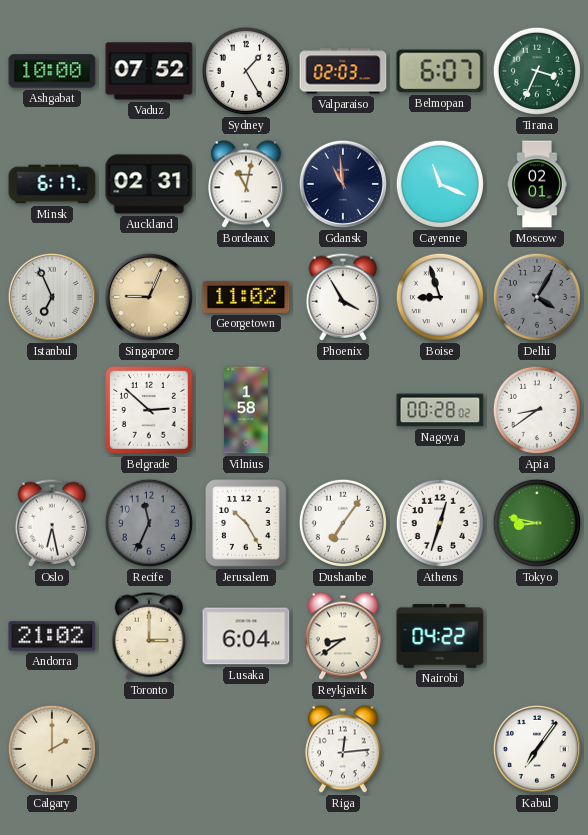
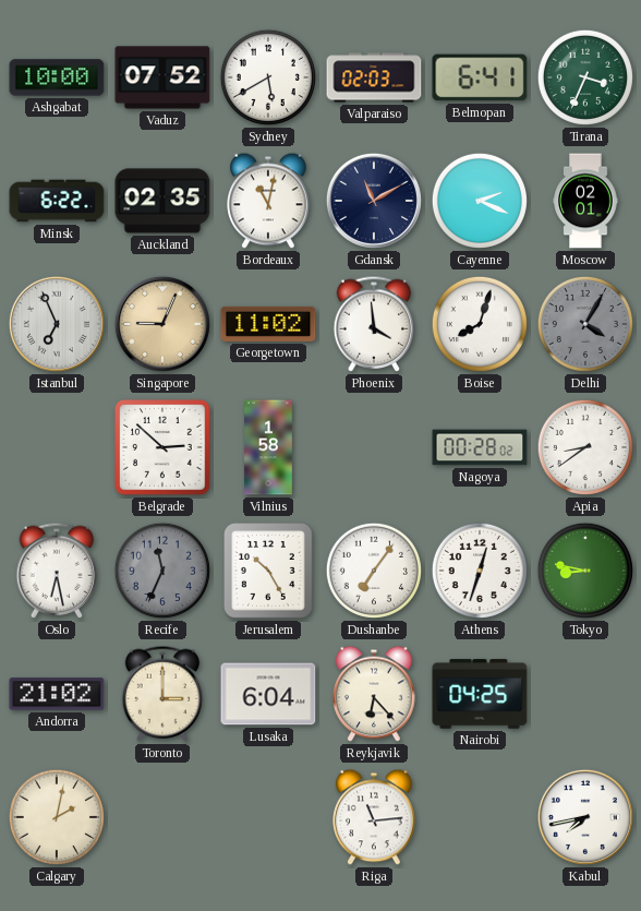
Sydney: 1:25 -> 5:40
Belmopan: 6:07 -> 6:41
Minsk: 6:17 -> 6:22
Auckland: 02:31 -> 02:35
Gdansk: 10:59 -> 11:10
Cayenne: 11:19 -> 2:19
Phoenix: 3:55 -> 3:59
Boise: 8:57 -> 8:03
Reykjavik: 8:39 -> 6:23
Nairobi: 04:22 -> 04:25
Calgary: 2:00 -> 2:02
Riga: 12:14 -> 11:14
Kabul: 7:06 -> 7:43
